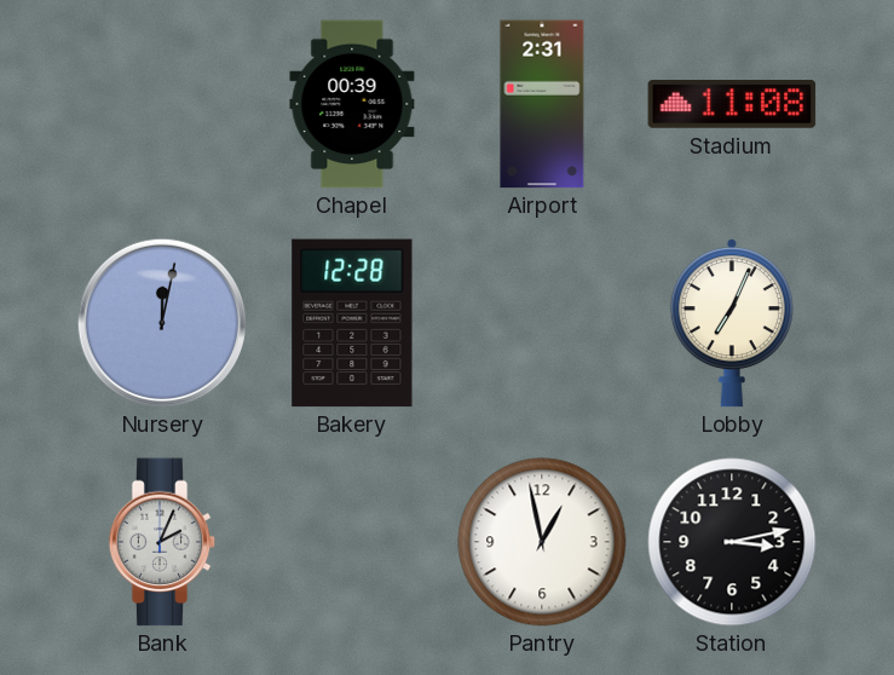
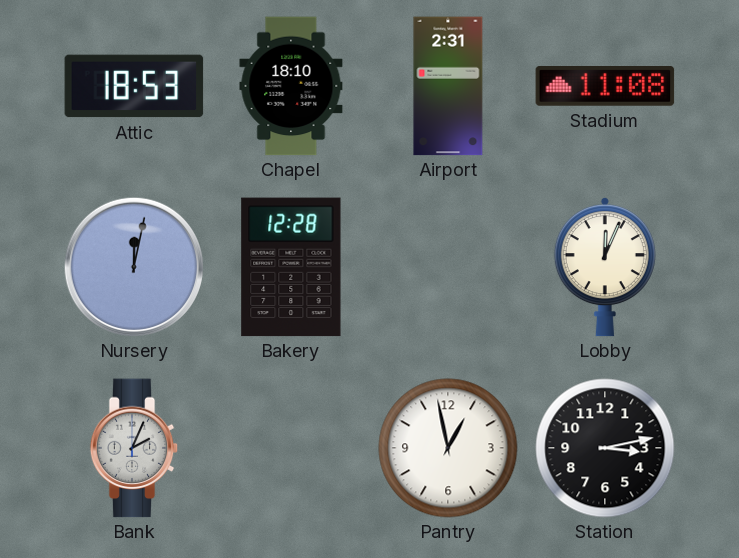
Attic: none -> 18:53
Chapel: 00:39 -> 18:10
Lobby: 7:04 -> 12:04
